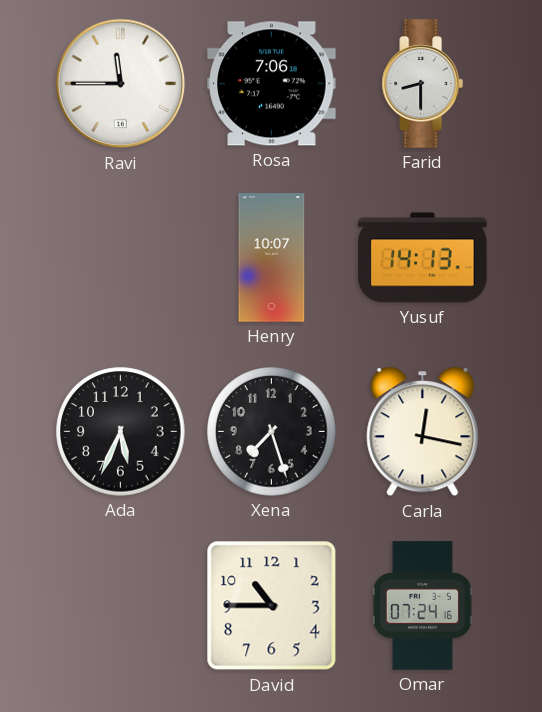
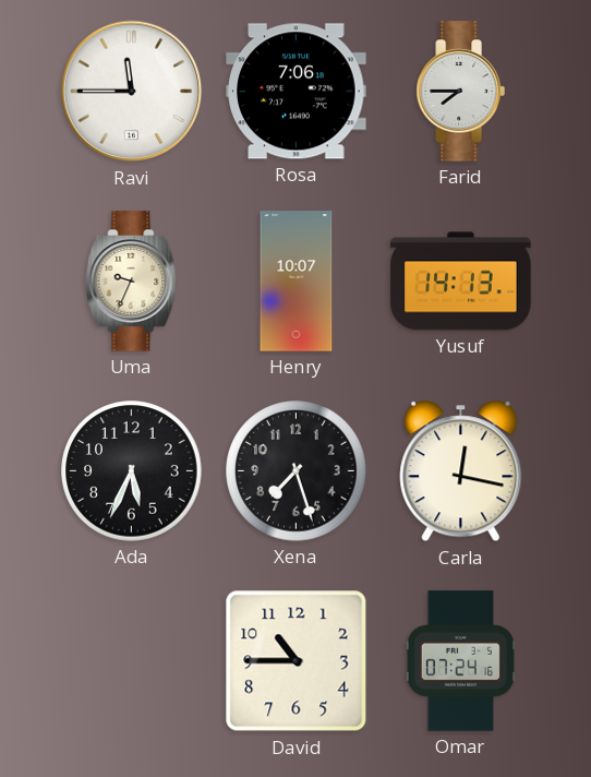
Farid: 8:30 -> 7:45
Uma: none -> 9:34
